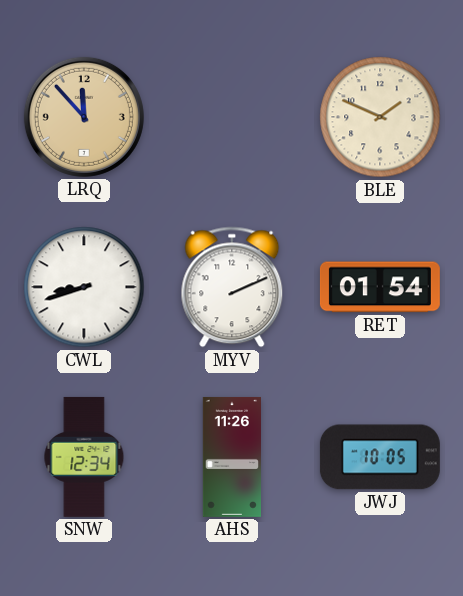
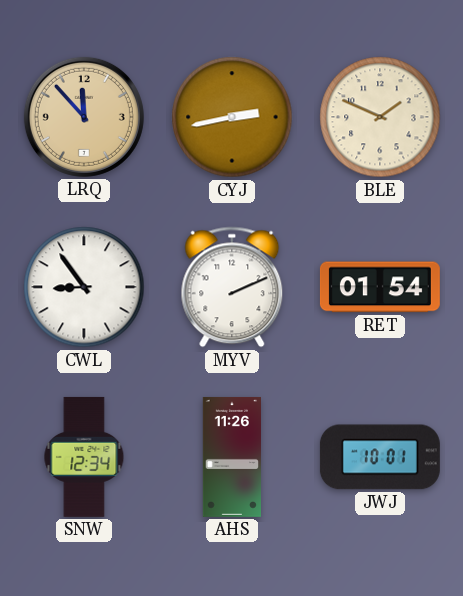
CYJ: none -> 2:43
CWL: 8:42 -> 8:54
JWJ: 10:05 -> 10:01
